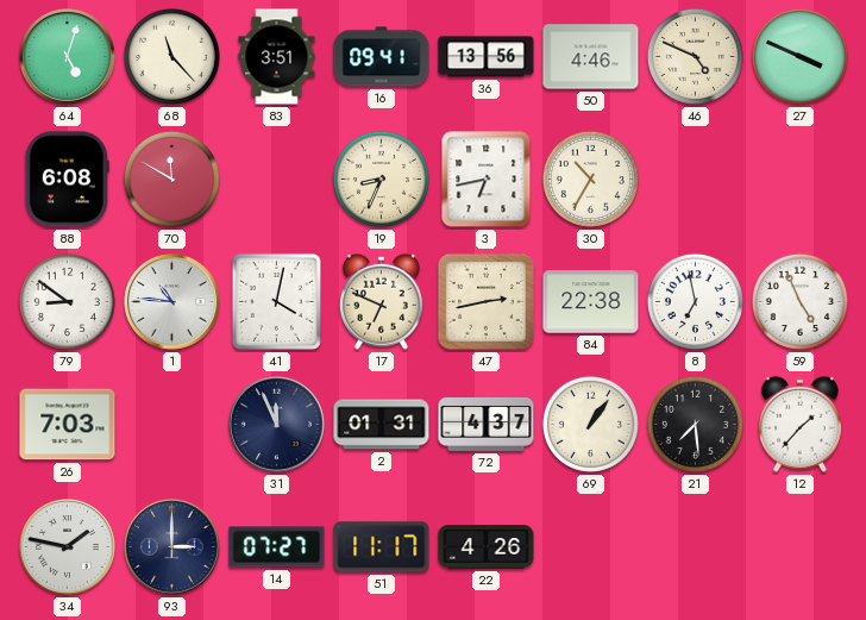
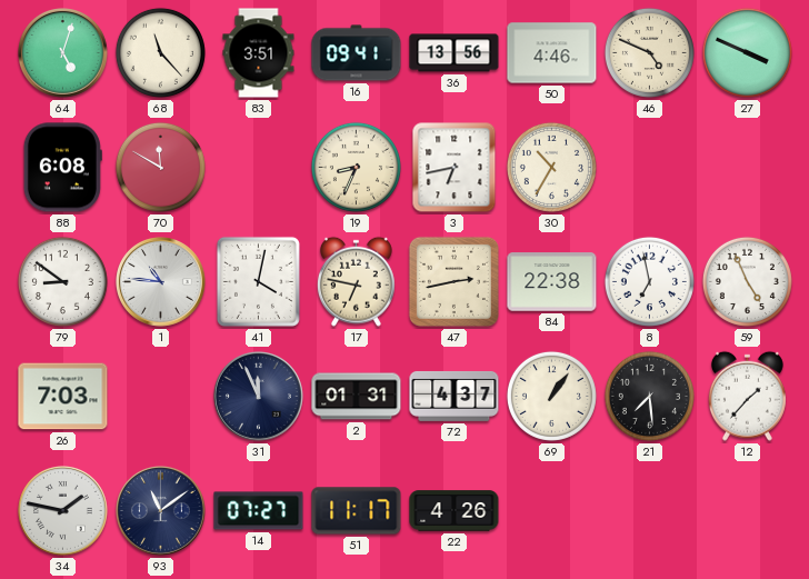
17: 6:49 -> 6:47
93: 3:00 -> 11:09
